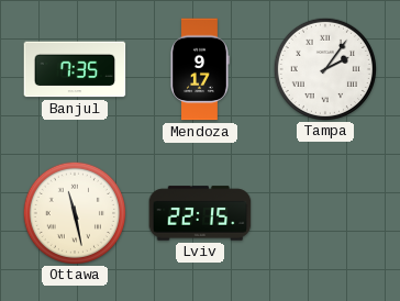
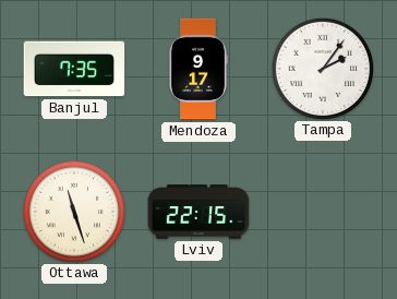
Ottawa: 11:28 -> 11:27
